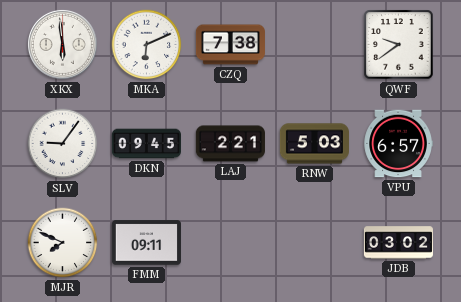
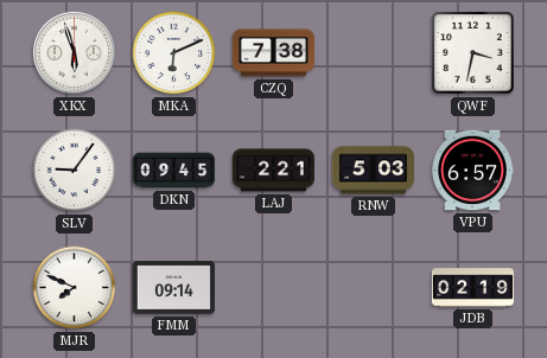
XKX: 5:59 -> 5:57
QWF: 9:39 -> 3:32
FMM: 09:11 -> 09:14
JDB: 03:02 -> 02:19
